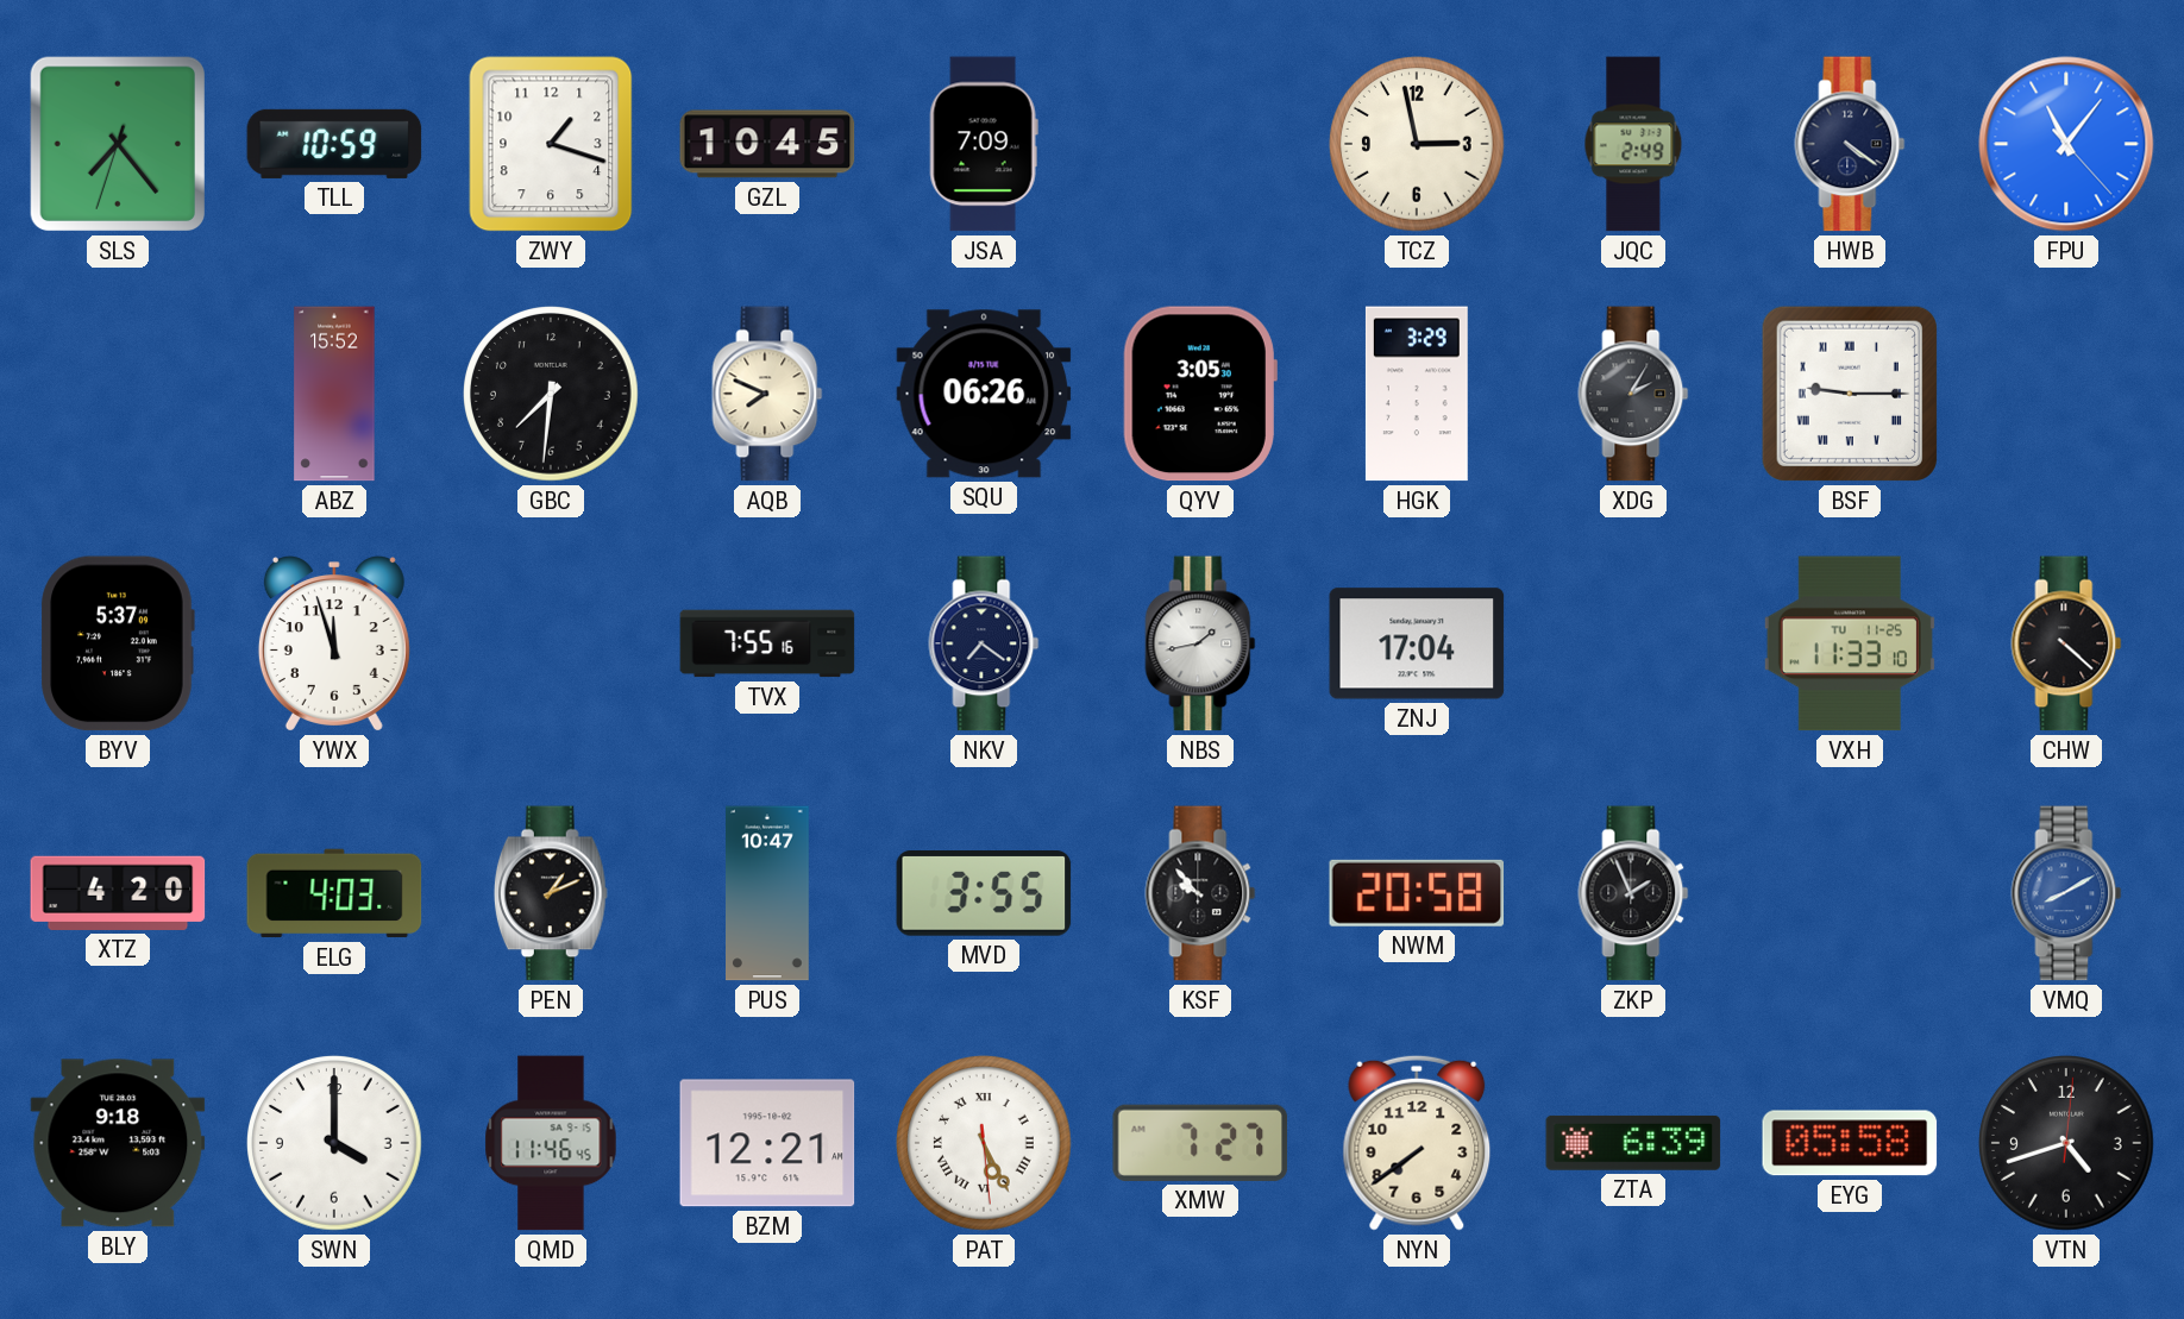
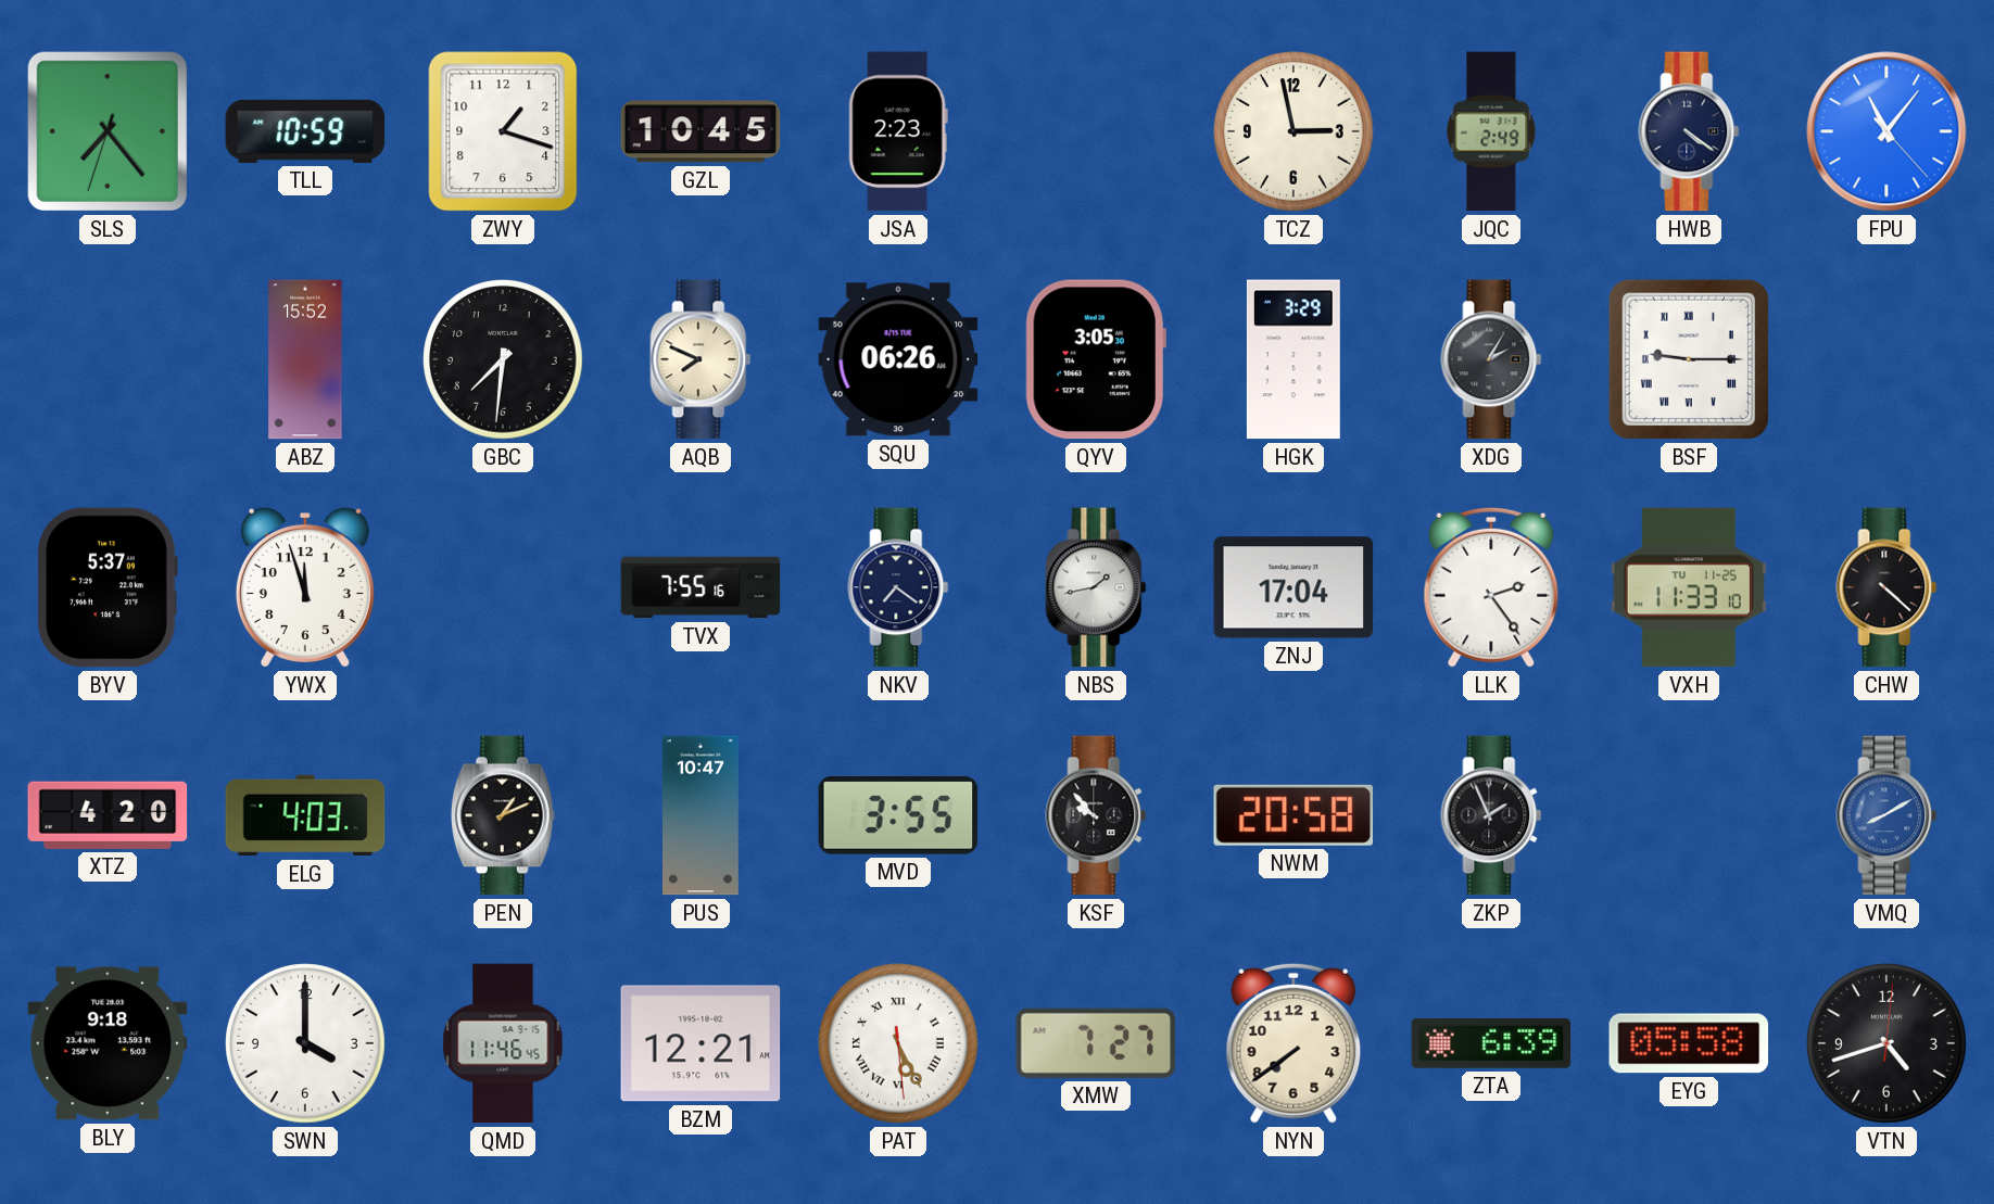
JSA: 7:09 -> 2:23
LLK: none -> 2:24
